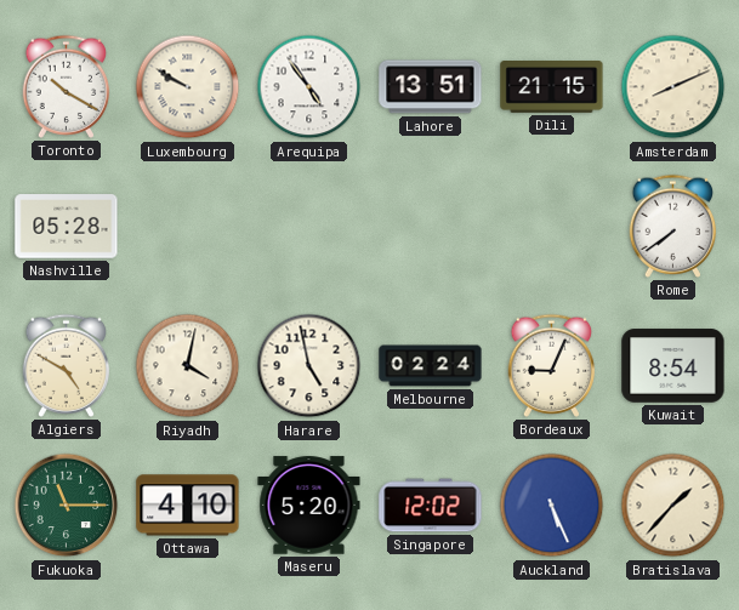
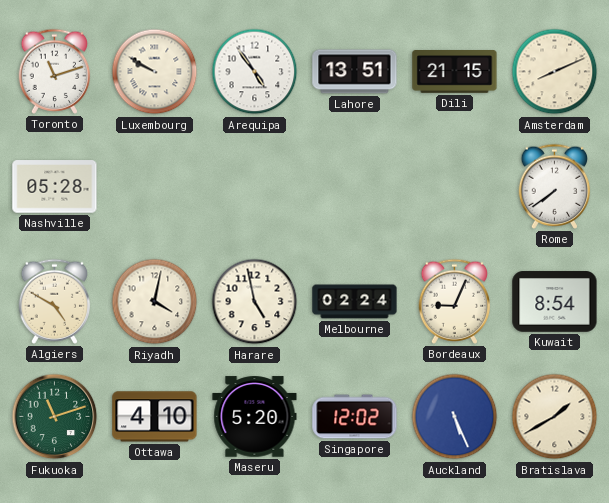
Toronto: 10:20 -> 11:12
Fukuoka: 11:15 -> 11:12
Bratislava: 1:37 -> 1:40
